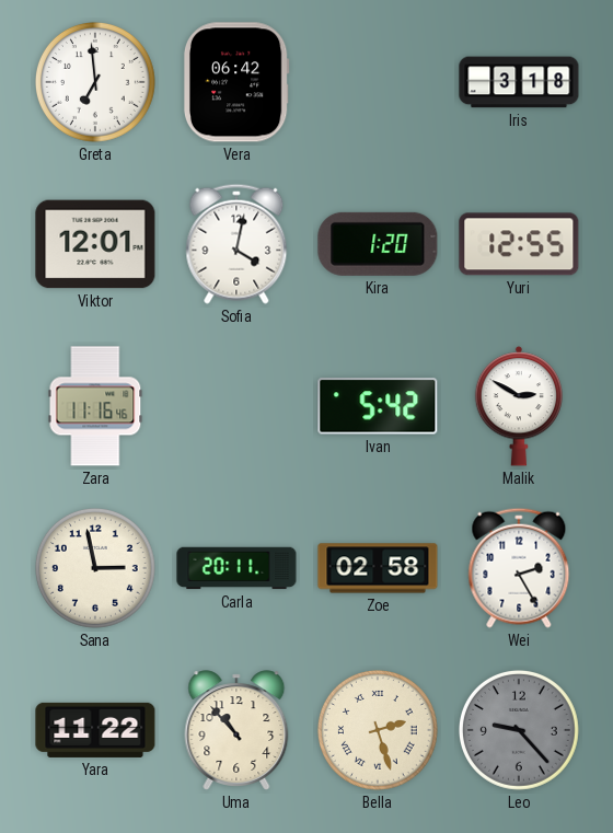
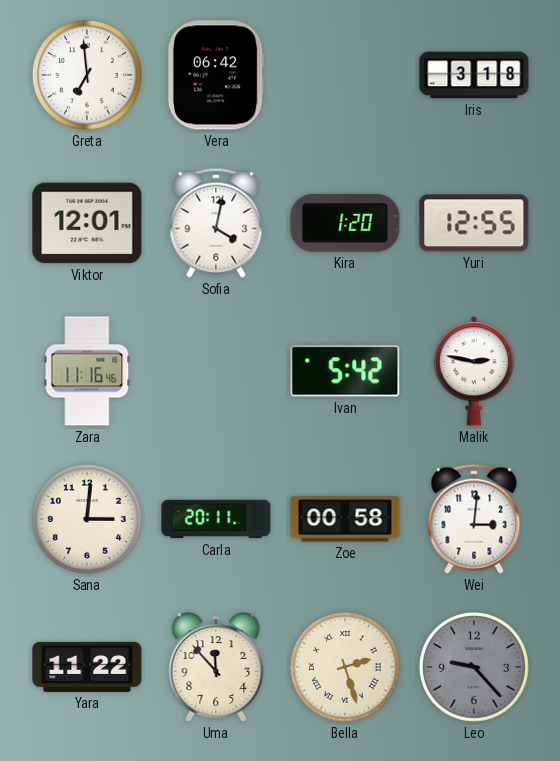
Malik: 2:50 -> 2:47
Sana: 2:58 -> 3:01
Zoe: 02:58 -> 00:58
Wei: 2:25 -> 3:01
Uma: 10:53 -> 11:53
